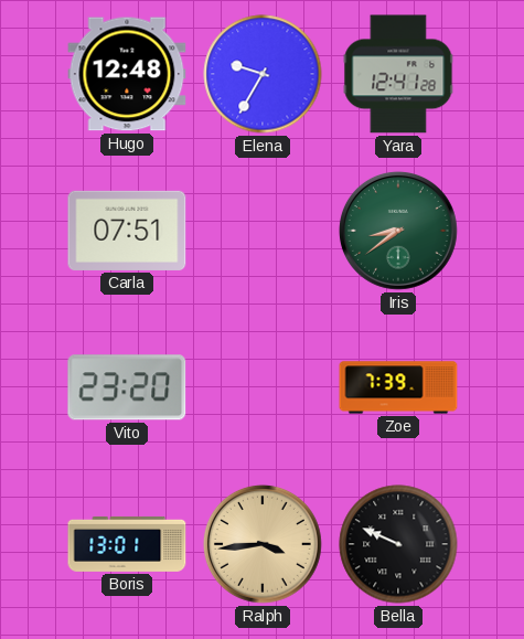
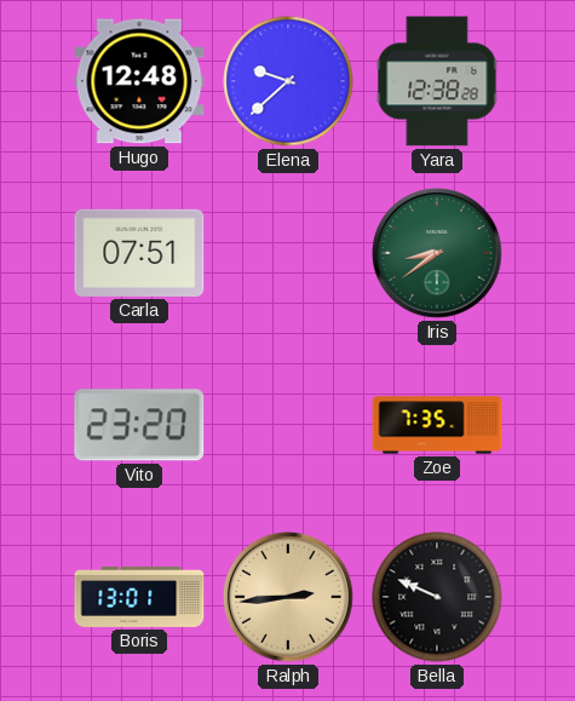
Elena: 9:35 -> 9:38
Yara: 12:41 -> 12:38
Zoe: 7:39 -> 7:35
Ralph: 3:44 -> 2:44
